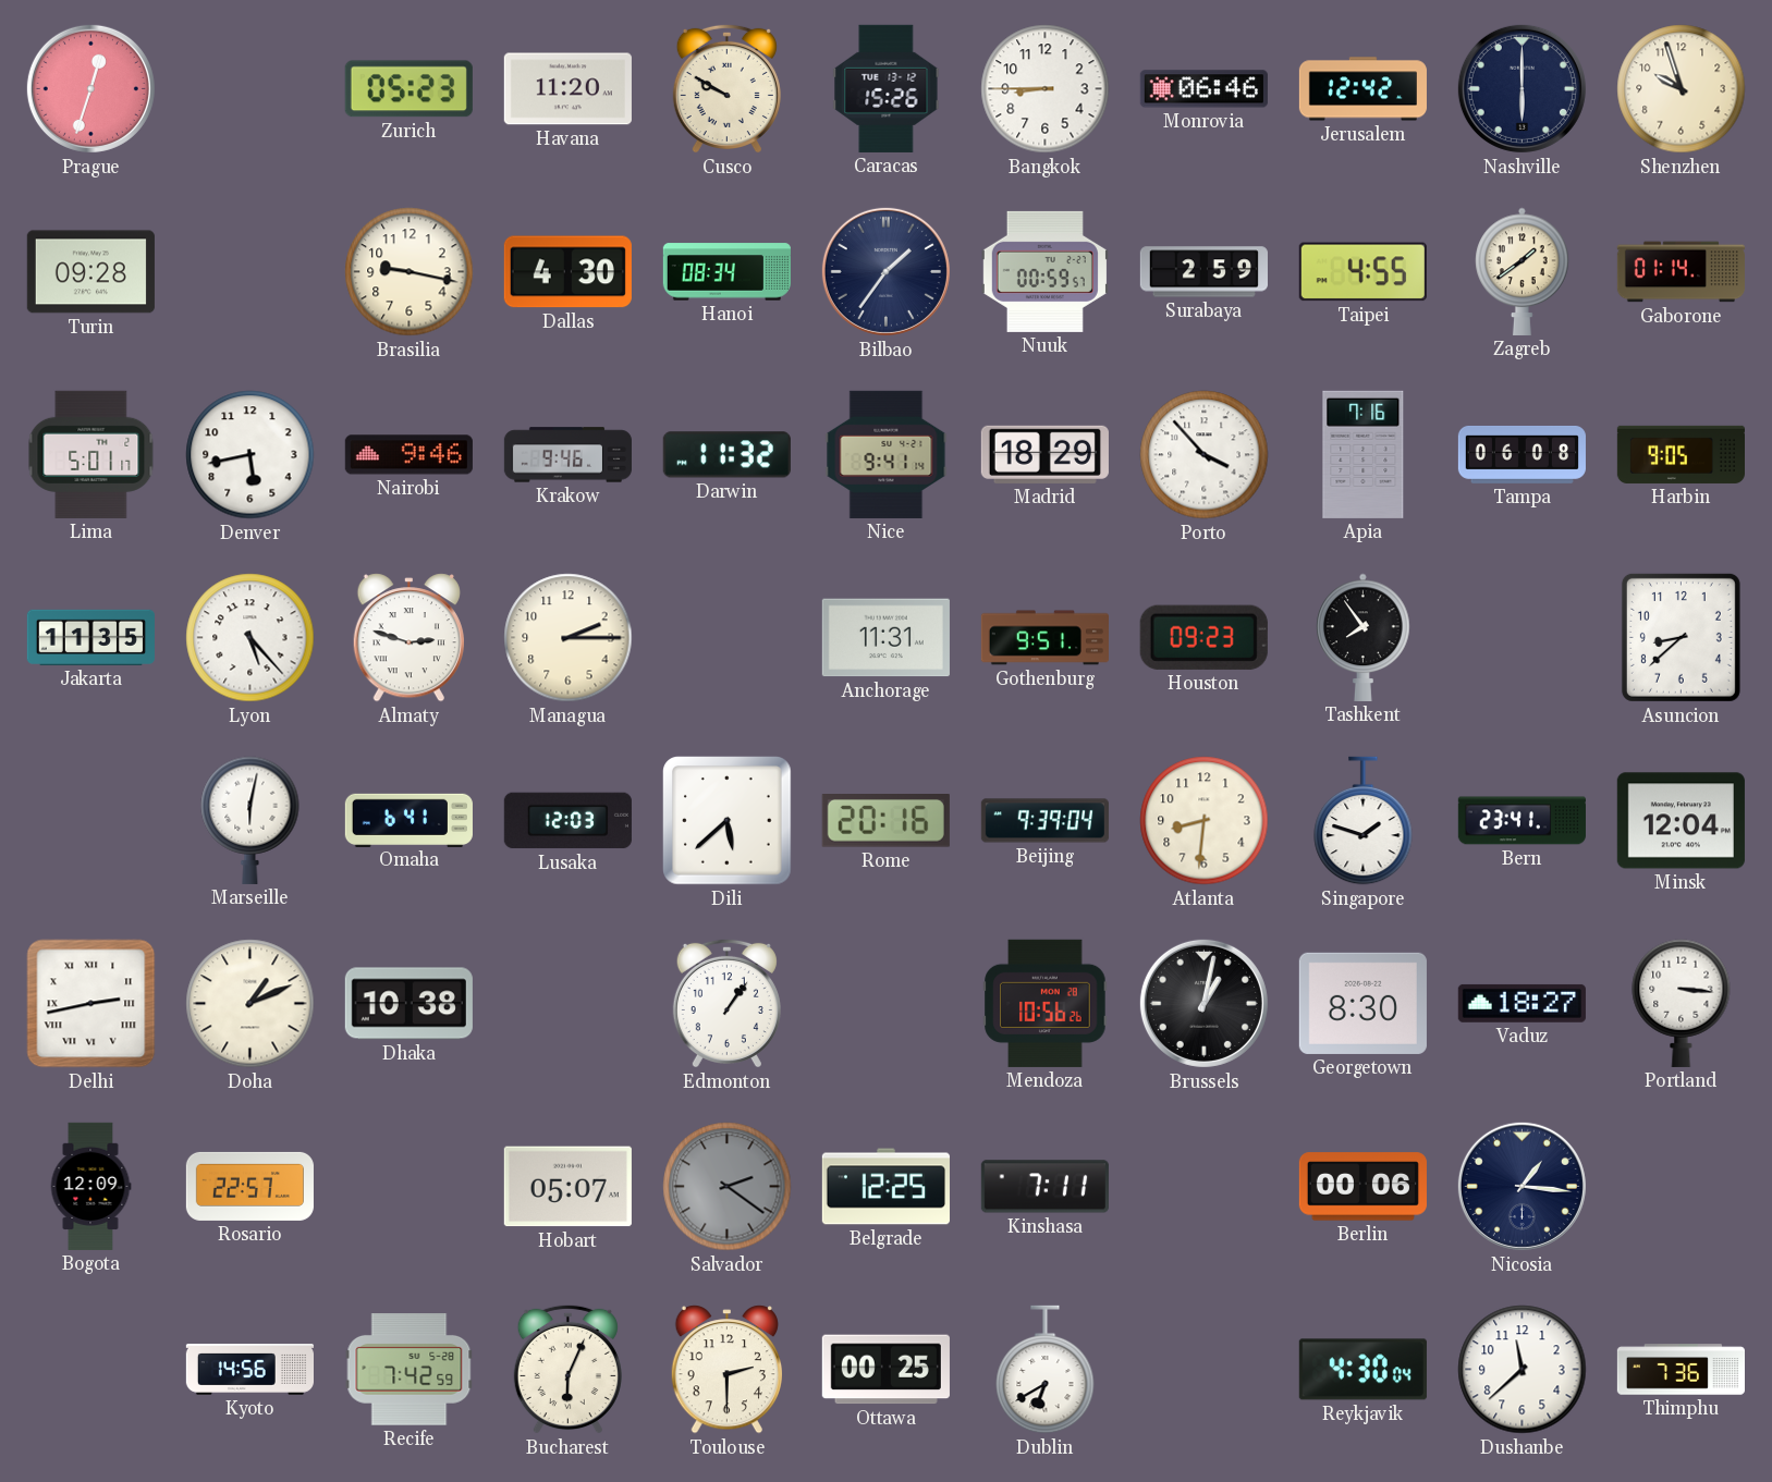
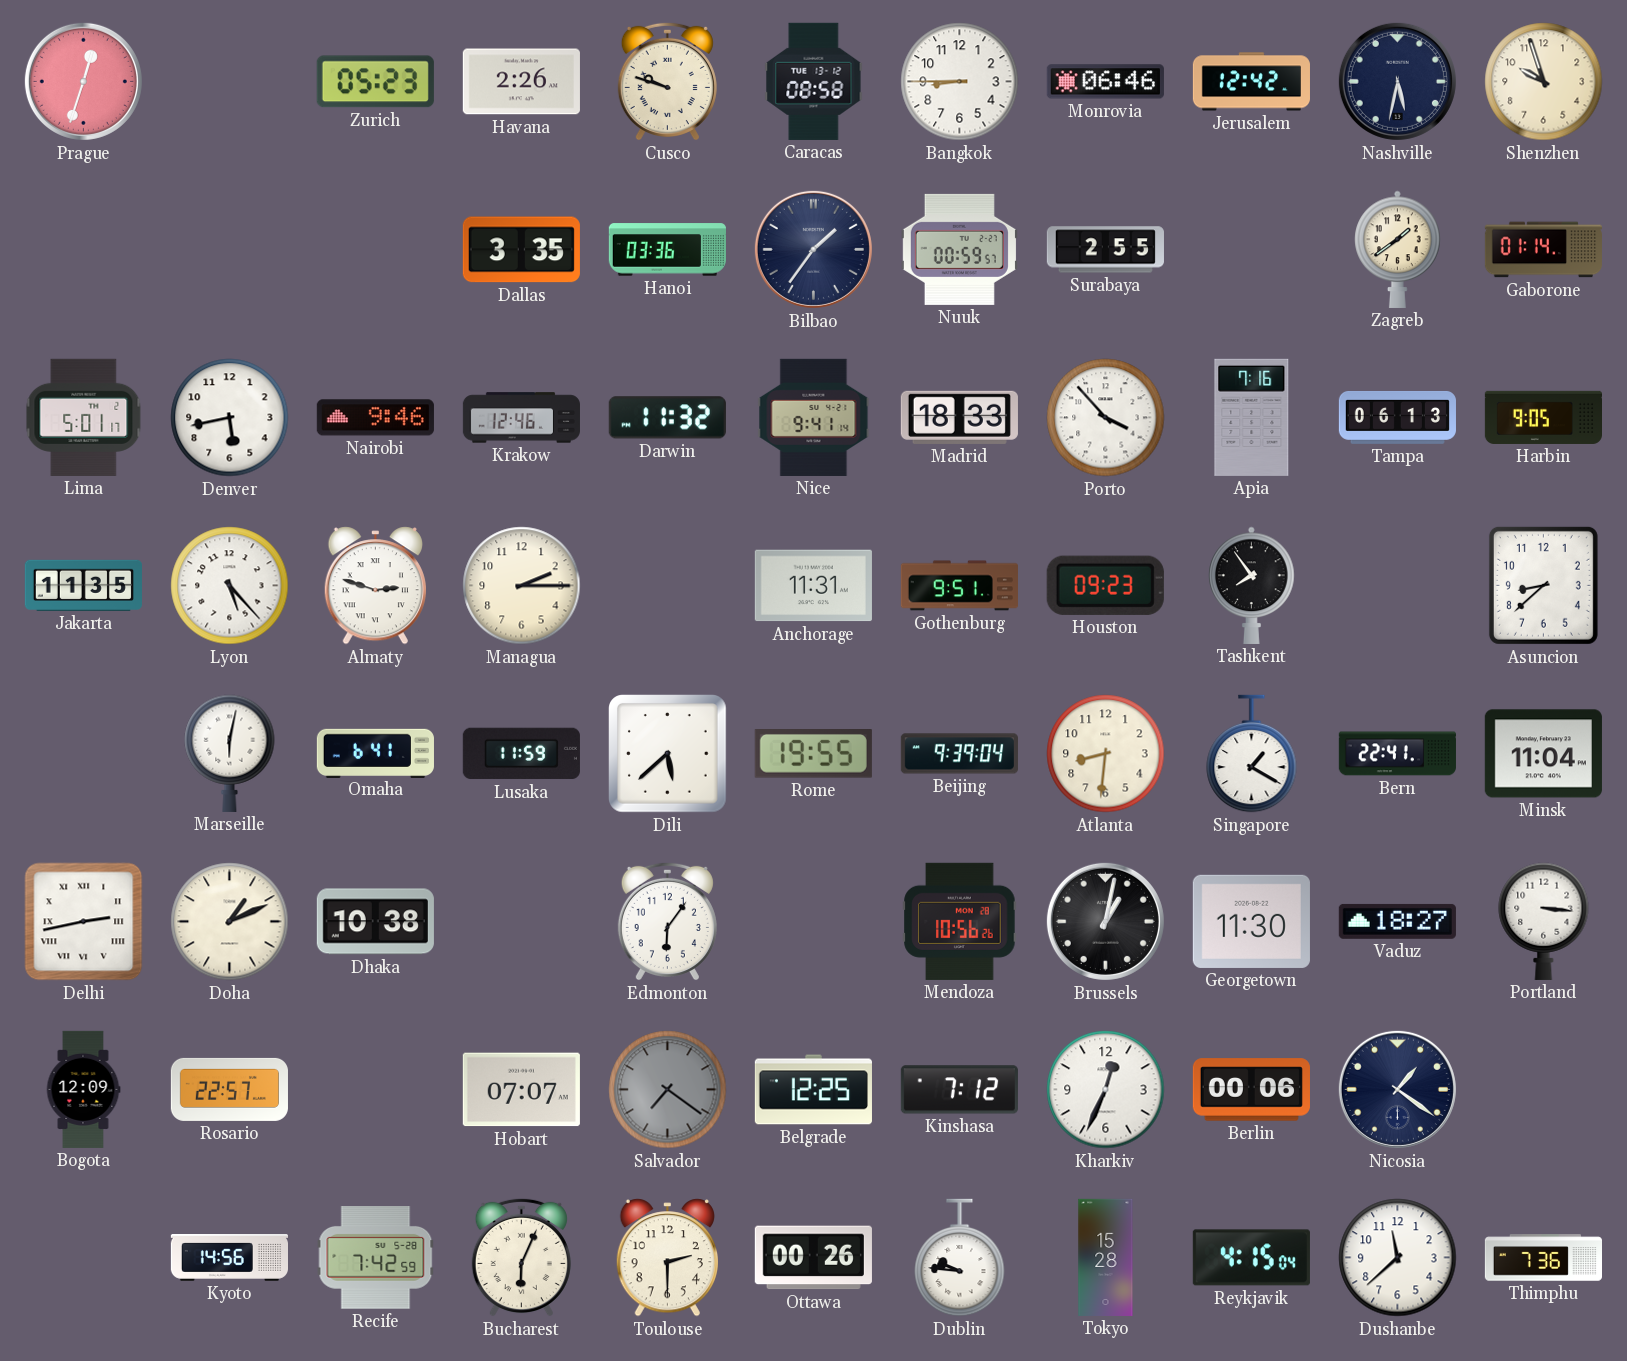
Havana: 11:20 -> 2:26
Cusco: 9:50 -> 9:48
Caracas: 15:26 -> 08:58
Nashville: 6:00 -> 5:32
Turin: 09:28 -> none
Brasilia: 9:17 -> none
Dallas: 4:30 -> 3:35
Hanoi: 08:34 -> 03:36
Surabaya: 2:59 -> 2:55
Taipei: 4:55 -> none
Krakow: 9:46 -> 12:46
Madrid: 18:29 -> 18:33
Tampa: 06:08 -> 06:13
Lusaka: 12:03 -> 11:59
Rome: 20:16 -> 19:55
Singapore: 1:48 -> 1:20
Bern: 23:41 -> 22:41
Minsk: 12:04 -> 11:04
Edmonton: 1:06 -> 6:06
Georgetown: 8:30 -> 11:30
Hobart: 05:07 -> 07:07
Salvador: 2:21 -> 7:21
Kinshasa: 7:11 -> 7:12
Kharkiv: none -> 12:34
Nicosia: 1:16 -> 1:21
Ottawa: 00:25 -> 00:26
Dublin: 6:40 -> 9:46
Tokyo: none -> 15:28
Reykjavik: 4:30 -> 4:15
